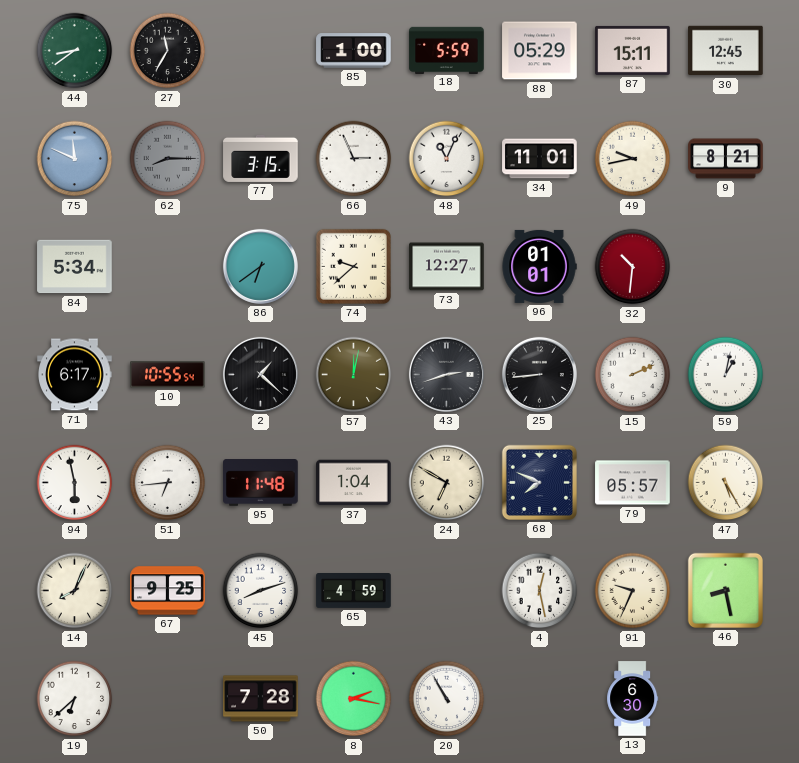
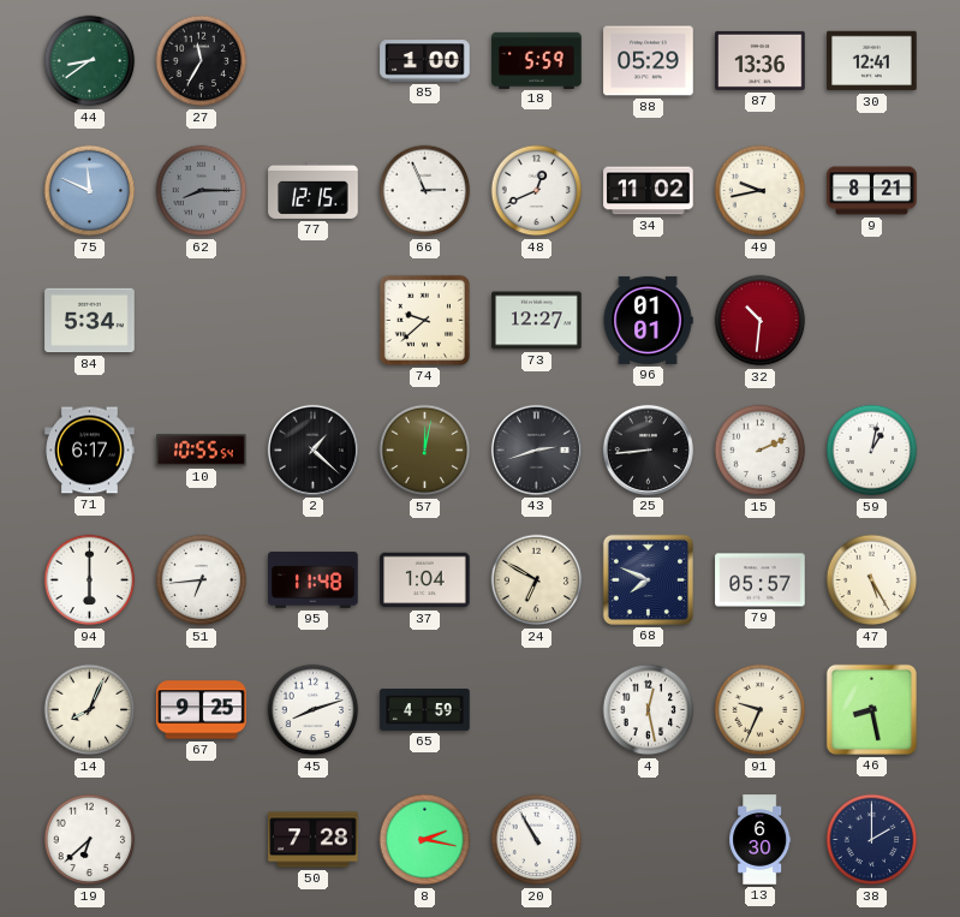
87: 15:11 -> 13:36
30: 12:45 -> 12:41
77: 3:15 -> 12:15
48: 11:04 -> 12:41
34: 11:01 -> 11:02
86: 6:39 -> none
94: 5:58 -> 6:00
38: none -> 2:00
